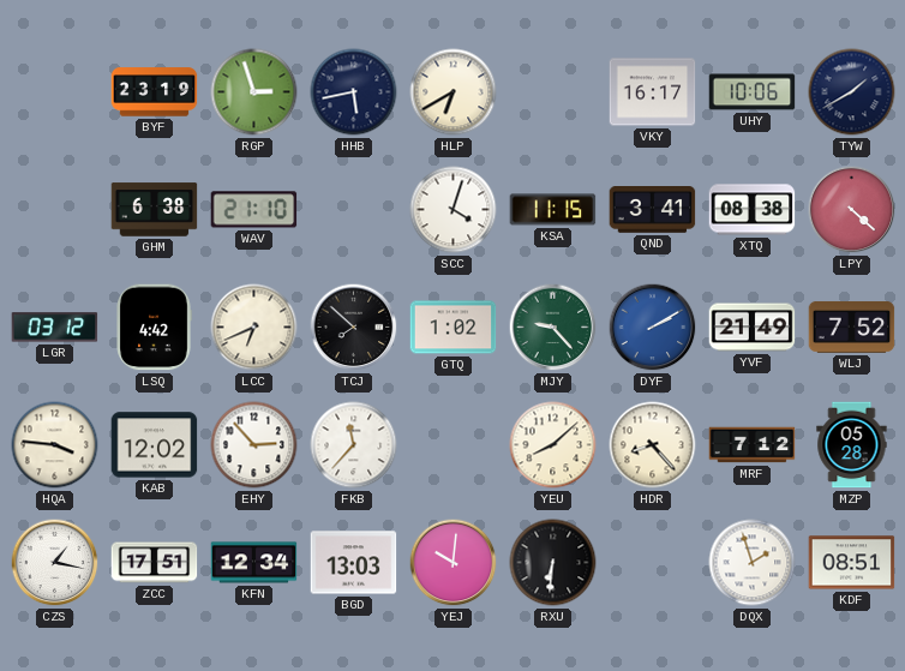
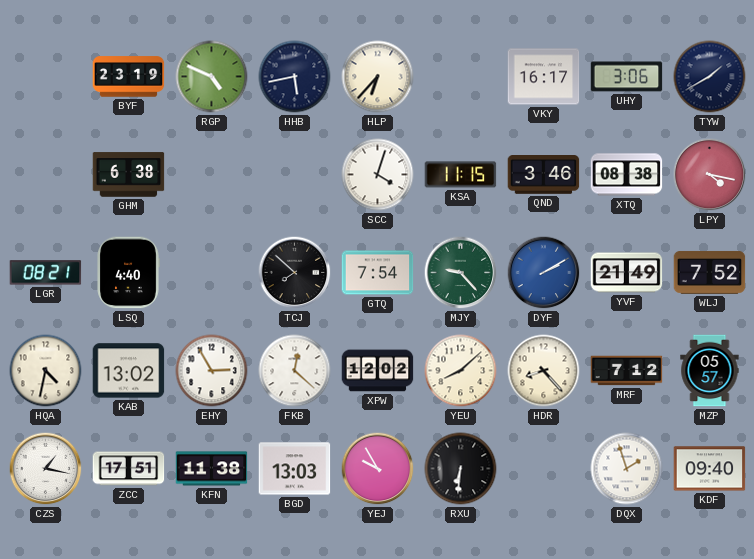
RGP: 2:57 -> 4:49
HLP: 6:40 -> 6:37
UHY: 10:06 -> 3:06
WAV: 21:10 -> none
QND: 3:41 -> 3:46
LPY: 4:22 -> 4:17
LGR: 03:12 -> 08:21
LSQ: 4:42 -> 4:40
LCC: 6:41 -> none
GTQ: 1:02 -> 7:54
HQA: 3:46 -> 4:32
KAB: 12:02 -> 13:02
EHY: 2:53 -> 2:55
FKB: 11:37 -> 12:22
XPW: none -> 12:02
MZP: 05:28 -> 05:57
KFN: 12:34 -> 11:38
YEJ: 10:01 -> 9:55
KDF: 08:51 -> 09:40
